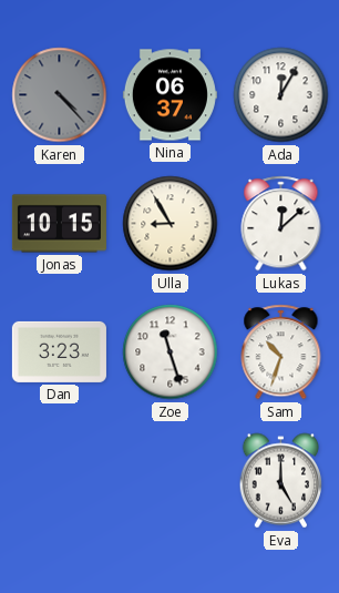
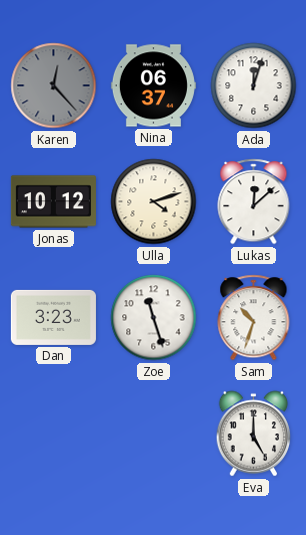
Karen: 4:23 -> 12:23
Ada: 12:05 -> 12:03
Jonas: 10:15 -> 10:12
Ulla: 8:55 -> 4:12
